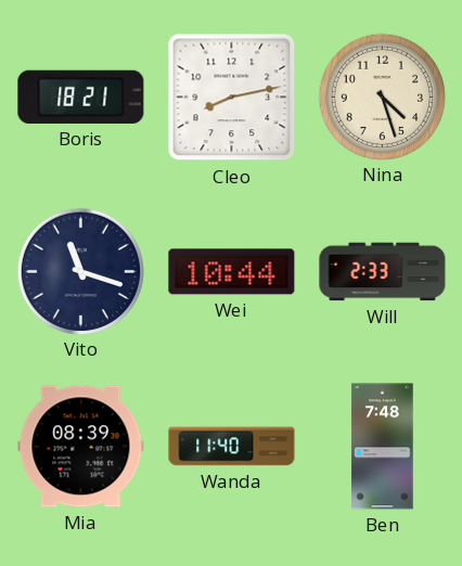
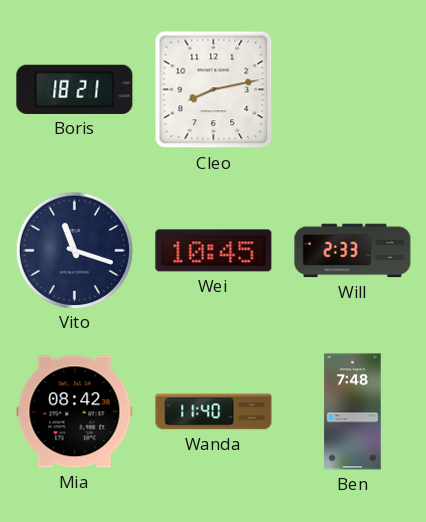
Nina: 4:27 -> none
Wei: 10:44 -> 10:45
Mia: 08:39 -> 08:42
